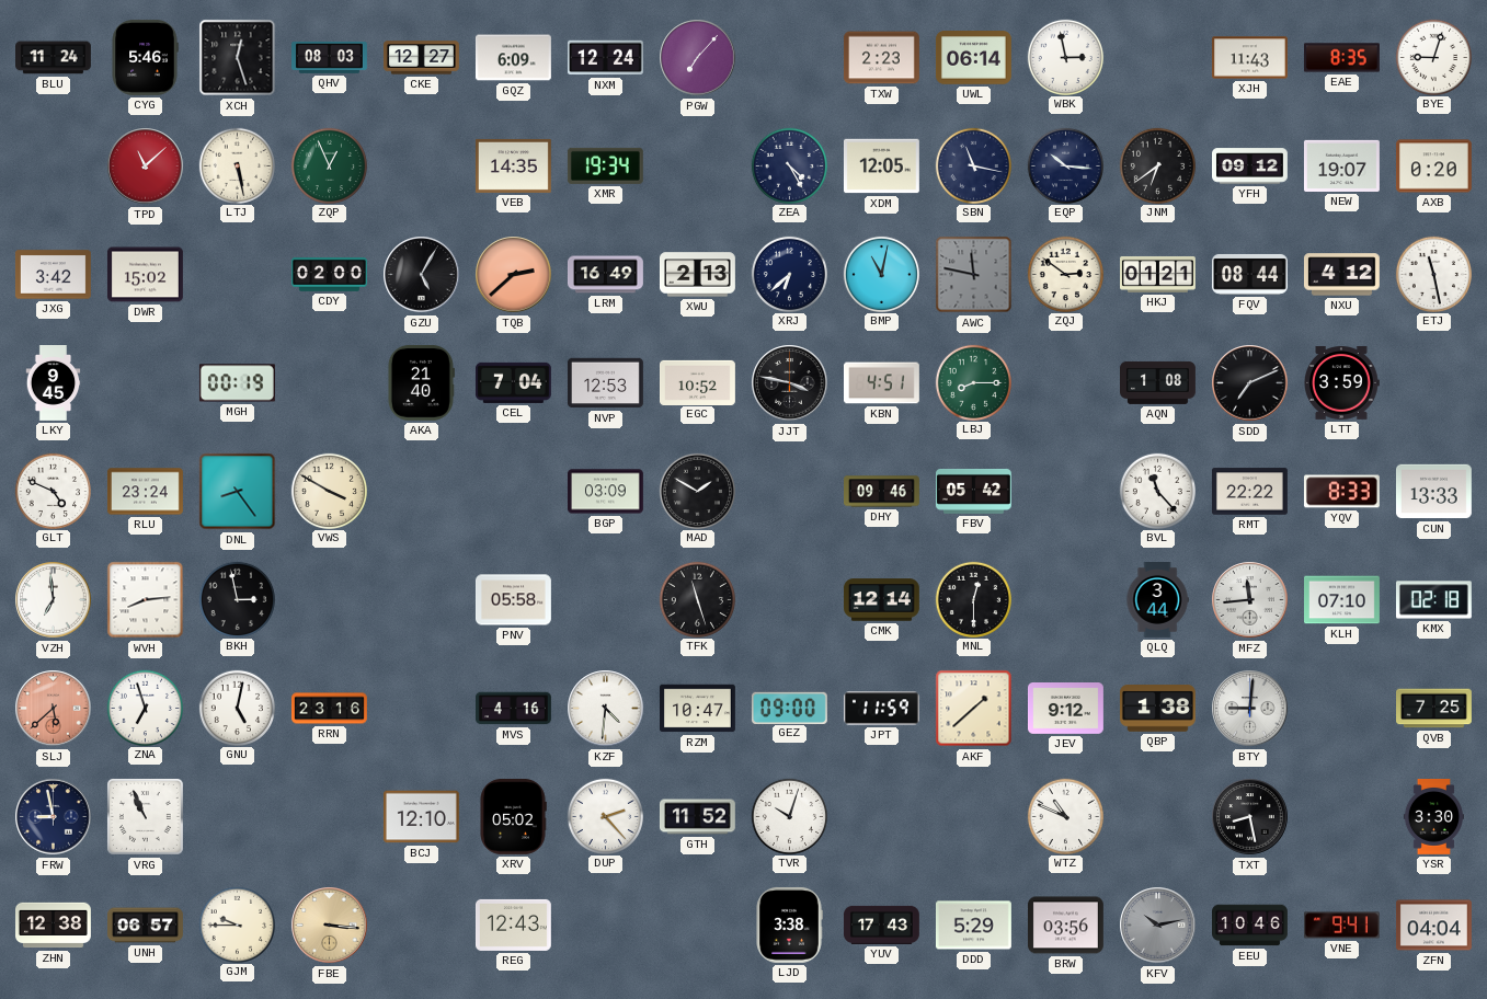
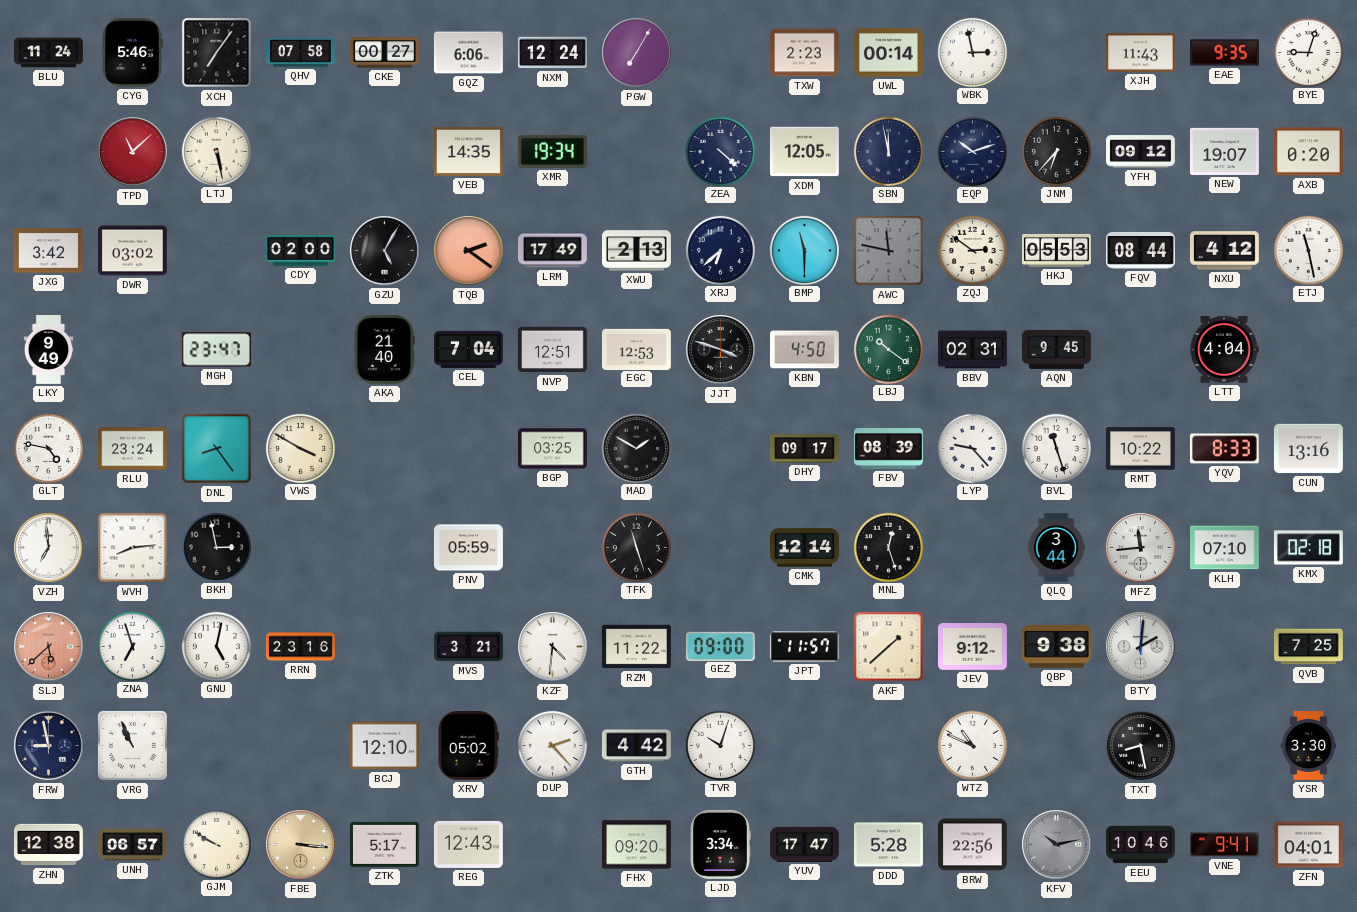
XCH: 12:27 -> 7:06
QHV: 08:03 -> 07:58
CKE: 12:27 -> 00:27
GQZ: 6:09 -> 6:06
PGW: 7:07 -> 7:05
UWL: 06:14 -> 00:14
EAE: 8:35 -> 9:35
ZQP: 12:56 -> none
ZEA: 4:25 -> 4:22
SBN: 11:17 -> 11:58
EQP: 10:16 -> 10:12
JNM: 6:39 -> 6:37
DWR: 15:02 -> 03:02
TQB: 2:38 -> 2:21
LRM: 16:49 -> 17:49
BMP: 11:02 -> 11:30
HKJ: 01:21 -> 05:53
LKY: 9:45 -> 9:49
MGH: 00:19 -> 23:47
NVP: 12:53 -> 12:51
EGC: 10:52 -> 12:53
JJT: 3:47 -> 3:48
KBN: 4:51 -> 4:50
LBJ: 8:15 -> 10:21
BBV: none -> 02:31
AQN: 1:08 -> 9:45
SDD: 7:11 -> none
LTT: 3:59 -> 4:04
GLT: 4:49 -> 4:47
BGP: 03:09 -> 03:25
DHY: 09:46 -> 09:17
FBV: 05:42 -> 08:39
LYP: none -> 9:23
BVL: 11:23 -> 11:27
RMT: 22:22 -> 10:22
CUN: 13:33 -> 13:16
PNV: 05:58 -> 05:59
MNL: 12:30 -> 12:27
MVS: 4:16 -> 3:21
RZM: 10:47 -> 11:22
JPT: 11:59 -> 11:57
QBP: 1:38 -> 9:38
BTY: 9:01 -> 2:01
GTH: 11:52 -> 4:42
GJM: 9:45 -> 9:50
ZTK: none -> 5:17
FHX: none -> 09:20
LJD: 3:38 -> 3:34
YUV: 17:43 -> 17:47
DDD: 5:29 -> 5:28
BRW: 03:56 -> 22:56
ZFN: 04:04 -> 04:01
